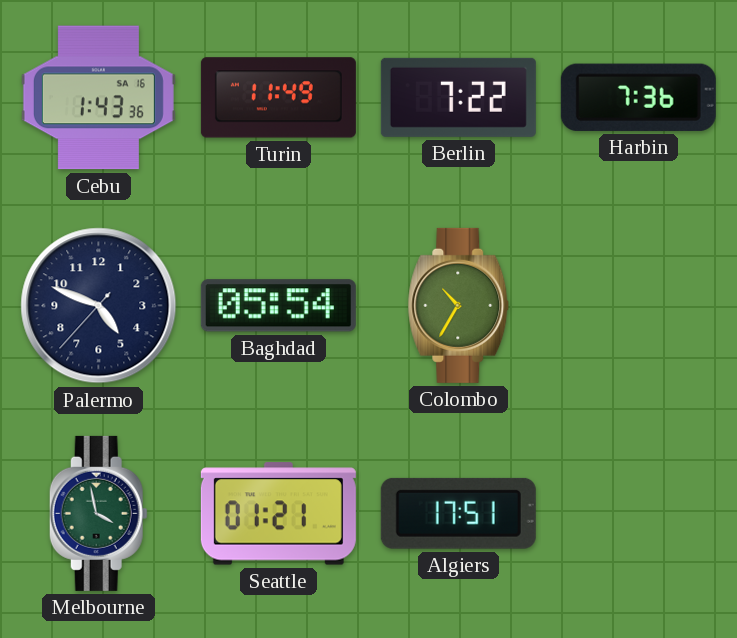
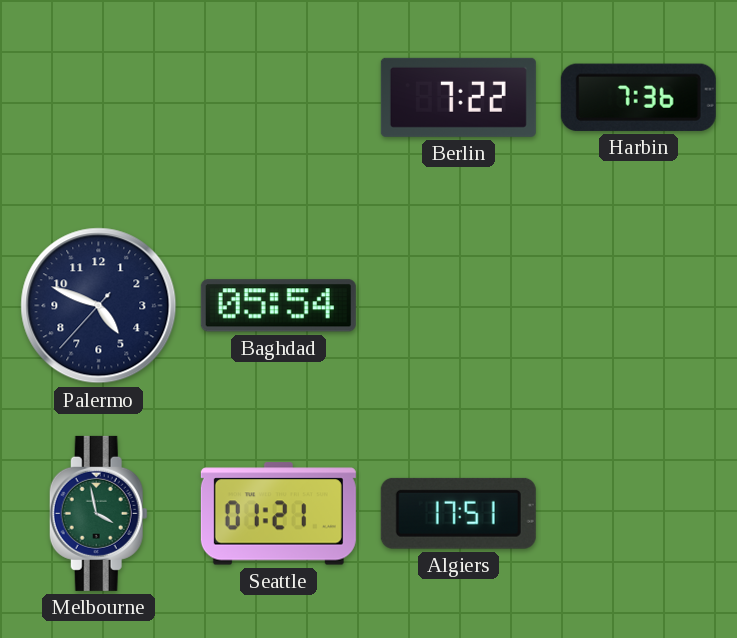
Cebu: 1:43 -> none
Turin: 11:49 -> none
Colombo: 10:35 -> none
